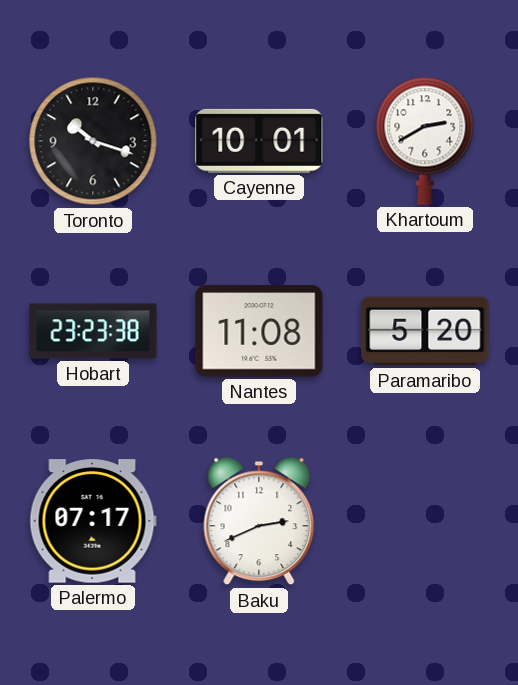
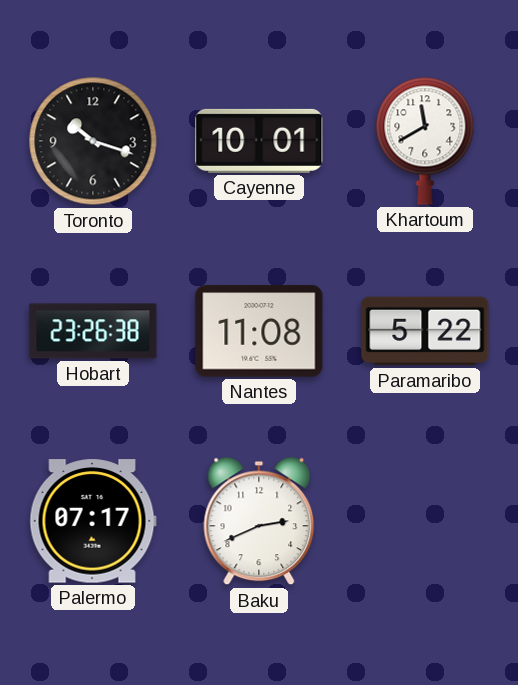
Khartoum: 2:40 -> 11:40
Hobart: 23:23 -> 23:26
Paramaribo: 5:20 -> 5:22
